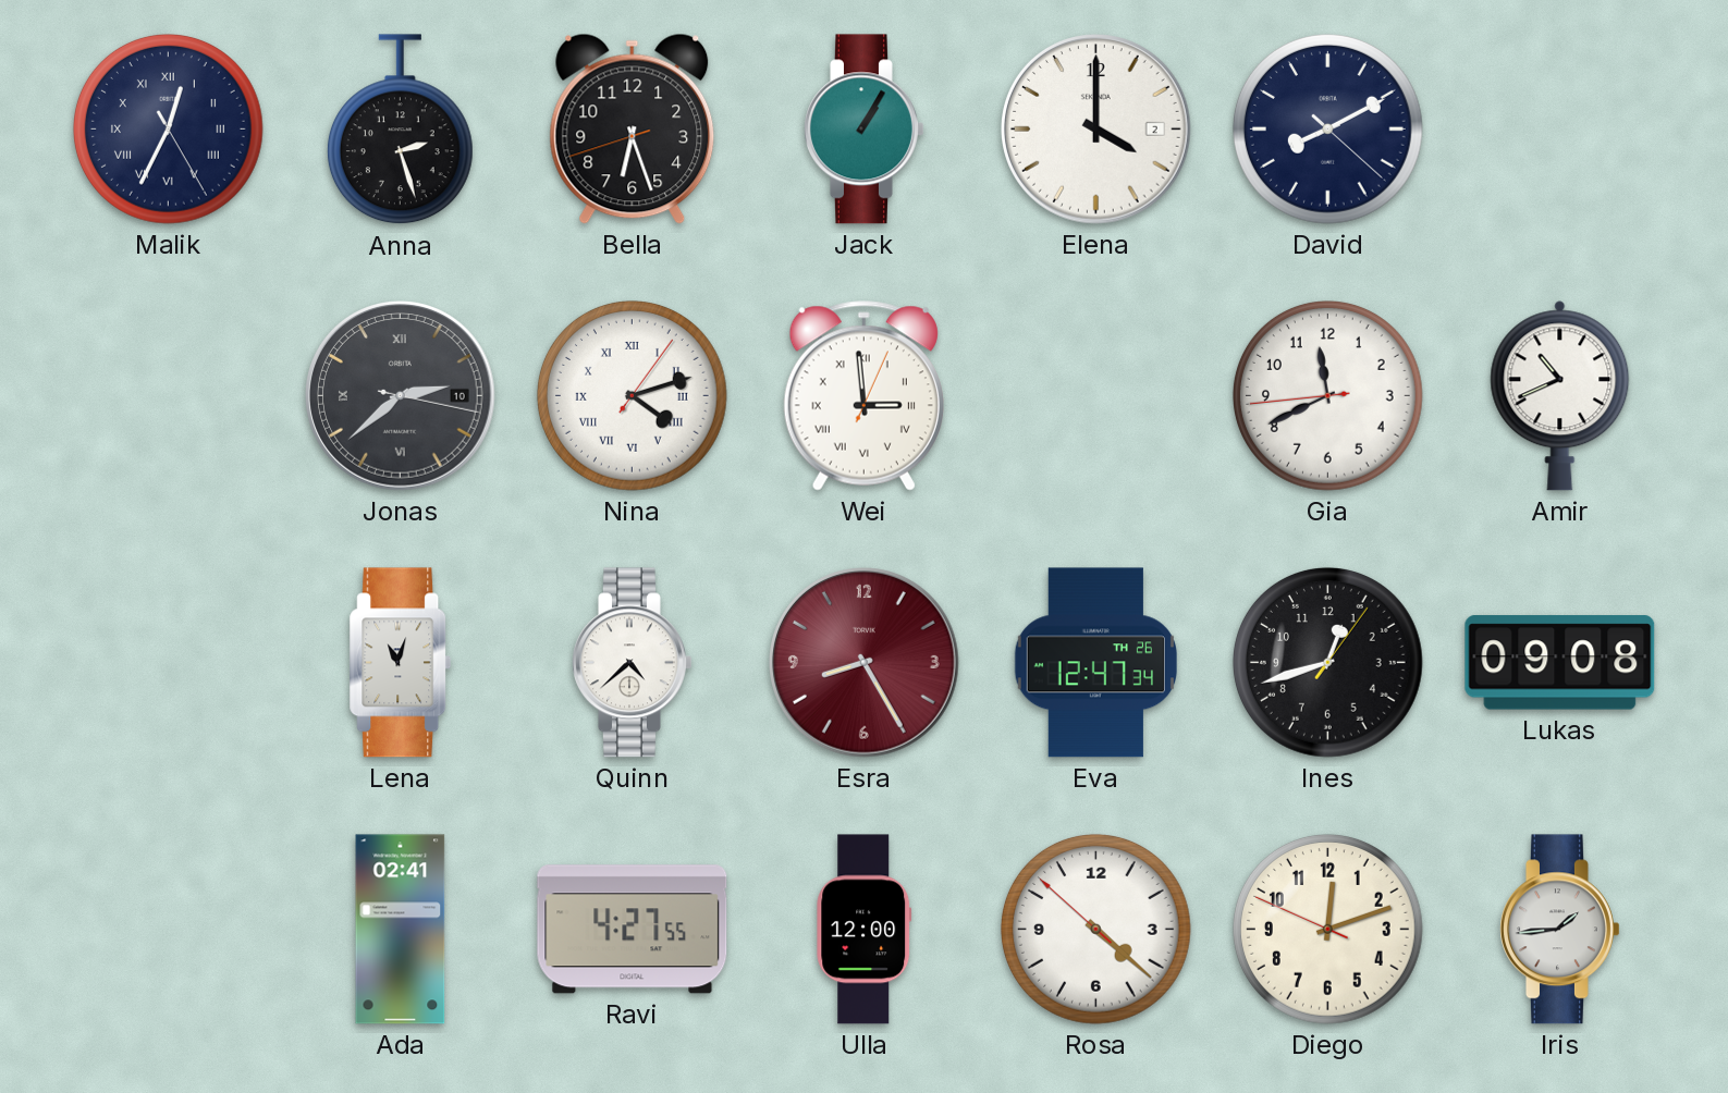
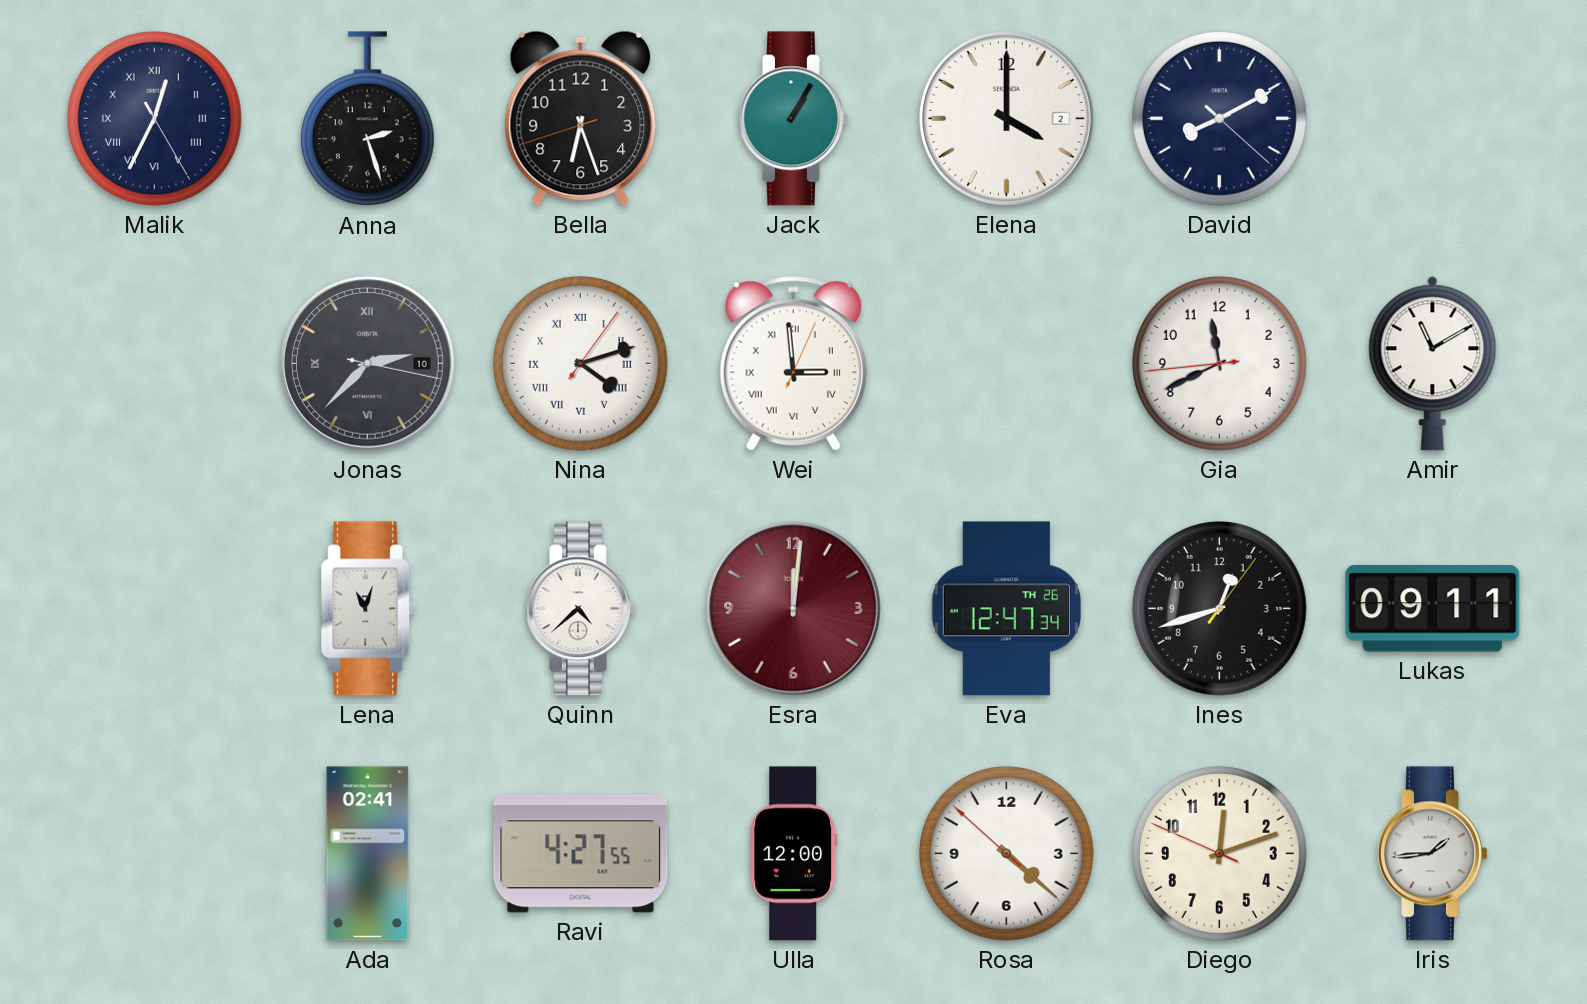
Jonas: 2:38 -> 2:37
Amir: 10:41 -> 11:10
Esra: 8:25 -> 12:01
Lukas: 09:08 -> 09:11
